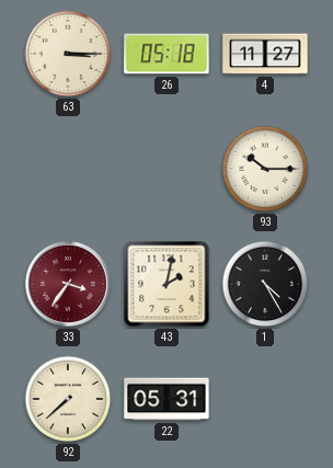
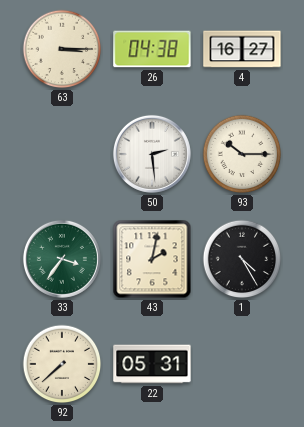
26: 05:18 -> 04:38
4: 11:27 -> 16:27
50: none -> 2:29
33 dial: burgundy -> green
